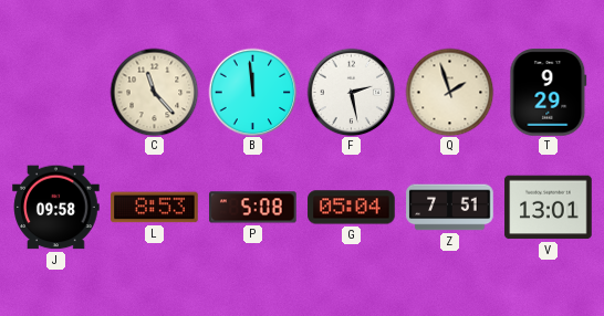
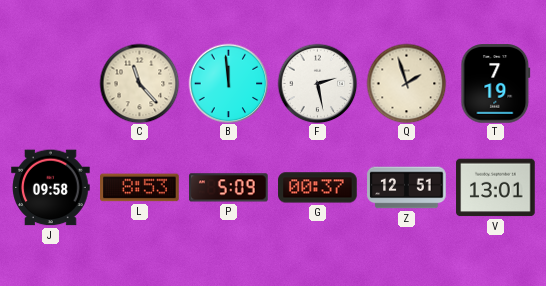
T: 9:29 -> 7:19
P: 5:08 -> 5:09
G: 05:04 -> 00:37
Z: 7:51 -> 12:51
